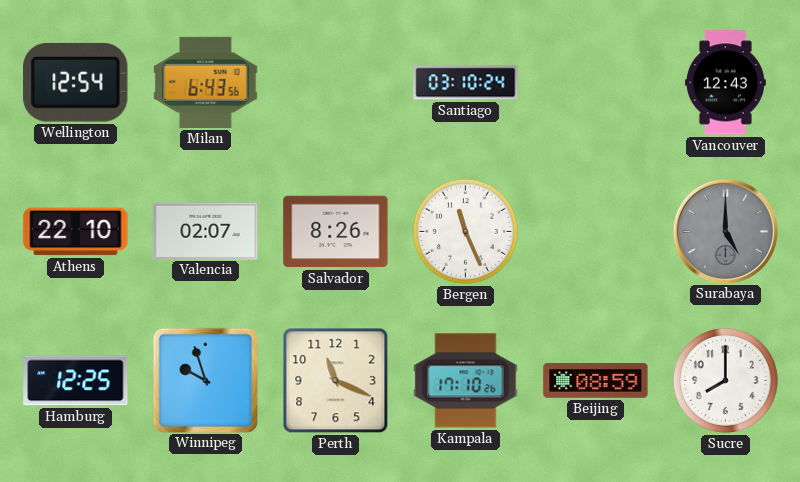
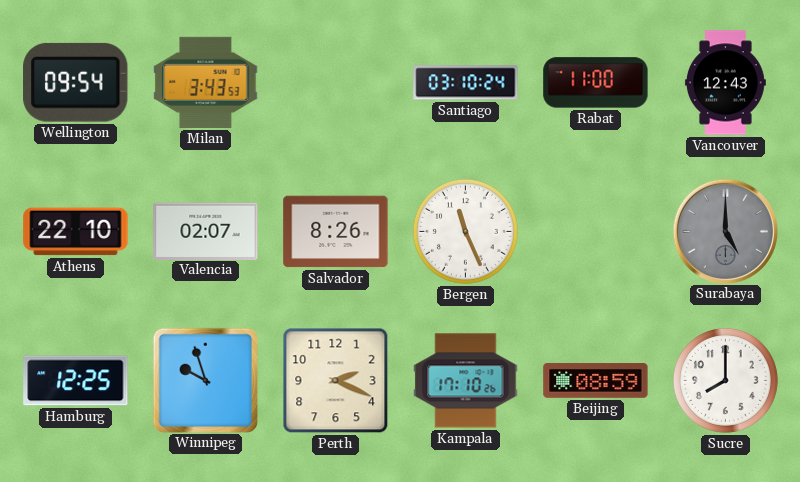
Wellington: 12:54 -> 09:54
Milan: 6:43 -> 3:43
Rabat: none -> 11:00
Perth: 11:19 -> 2:19
